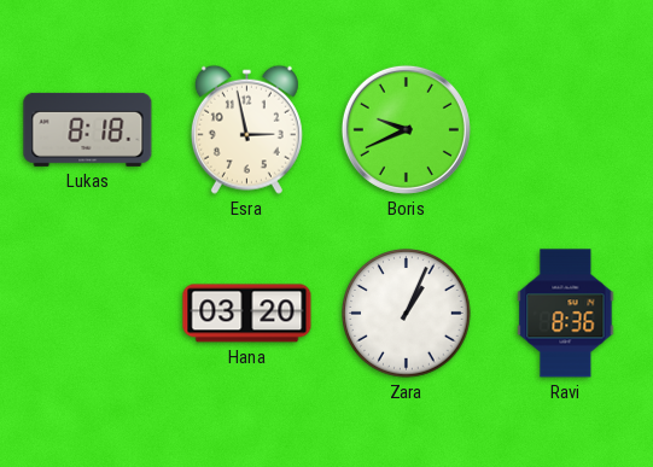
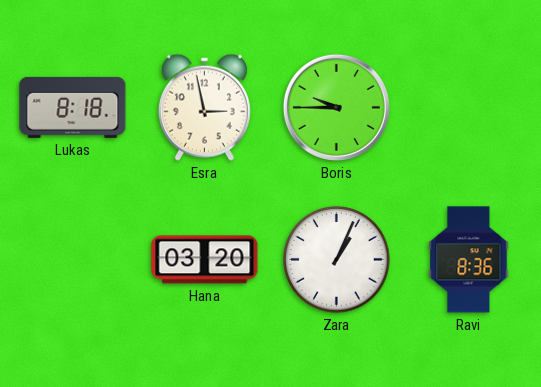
Boris: 9:41 -> 9:45
